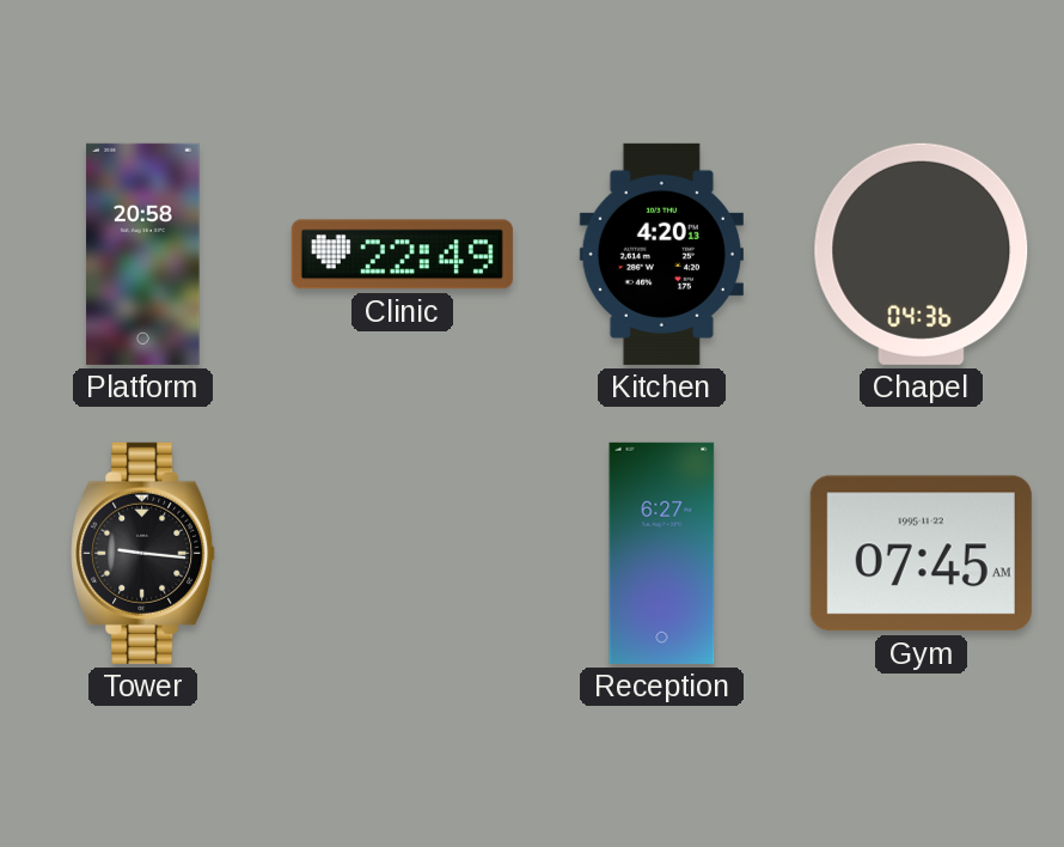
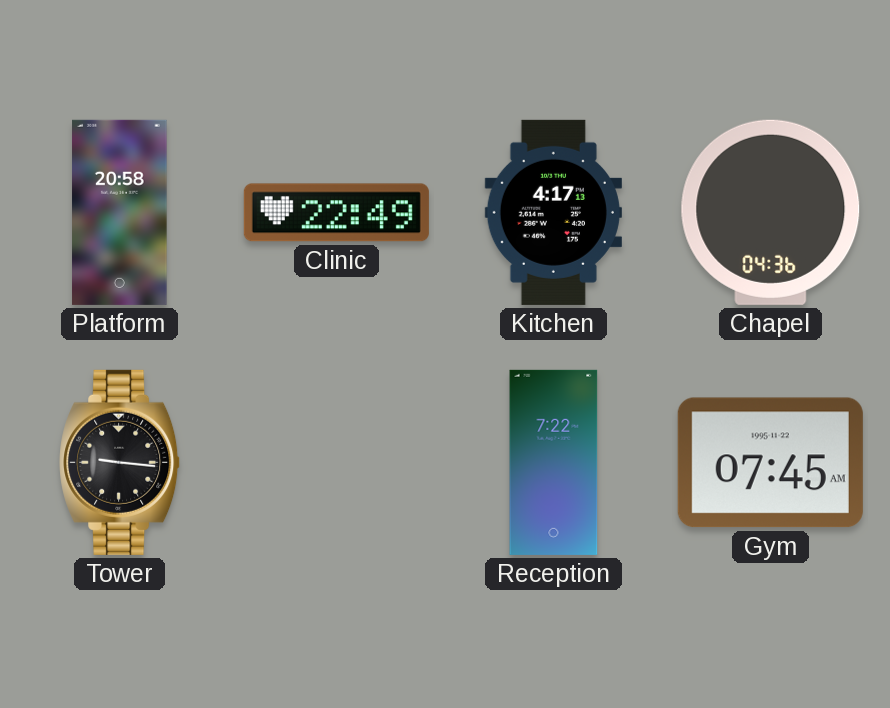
Kitchen: 4:20 -> 4:17
Reception: 6:27 -> 7:22
